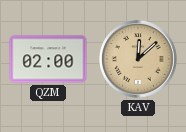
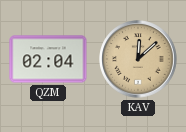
QZM: 02:00 -> 02:04
